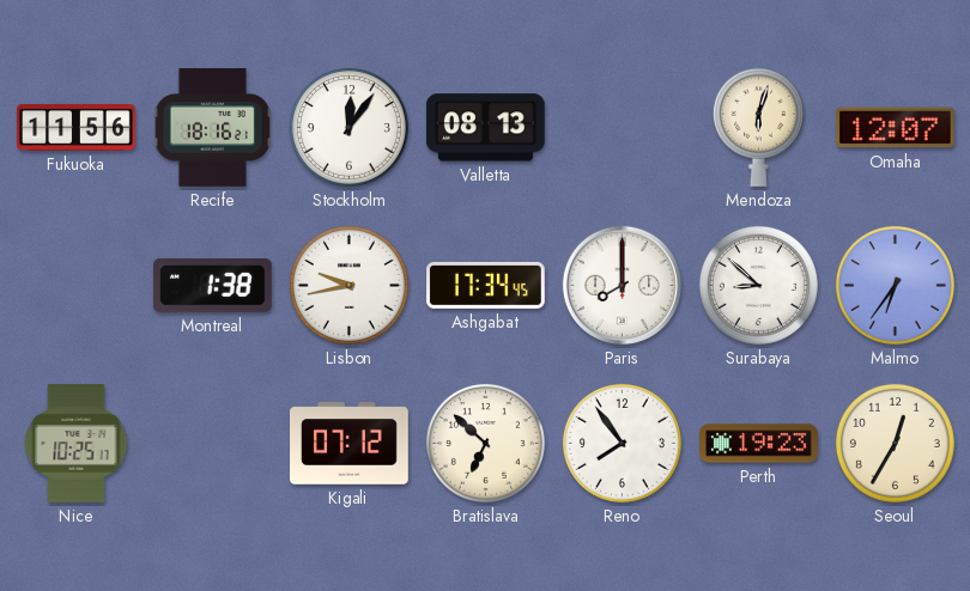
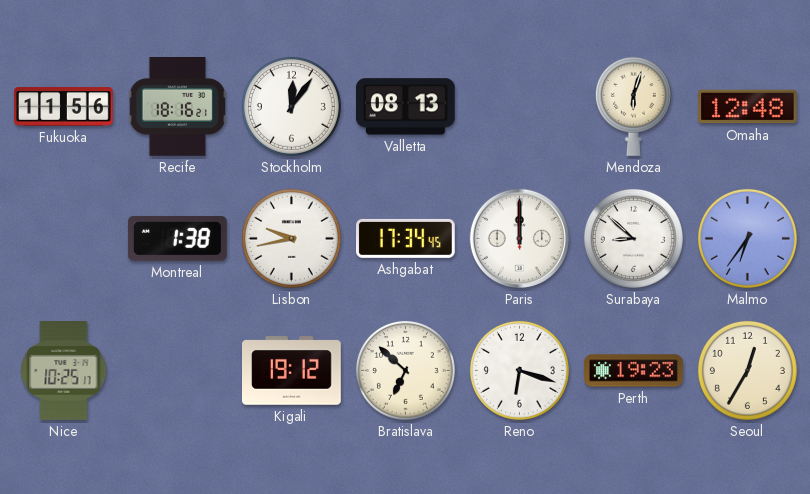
Omaha: 12:07 -> 12:48
Paris: 8:00 -> 12:00
Kigali: 07:12 -> 19:12
Reno: 7:54 -> 6:18
